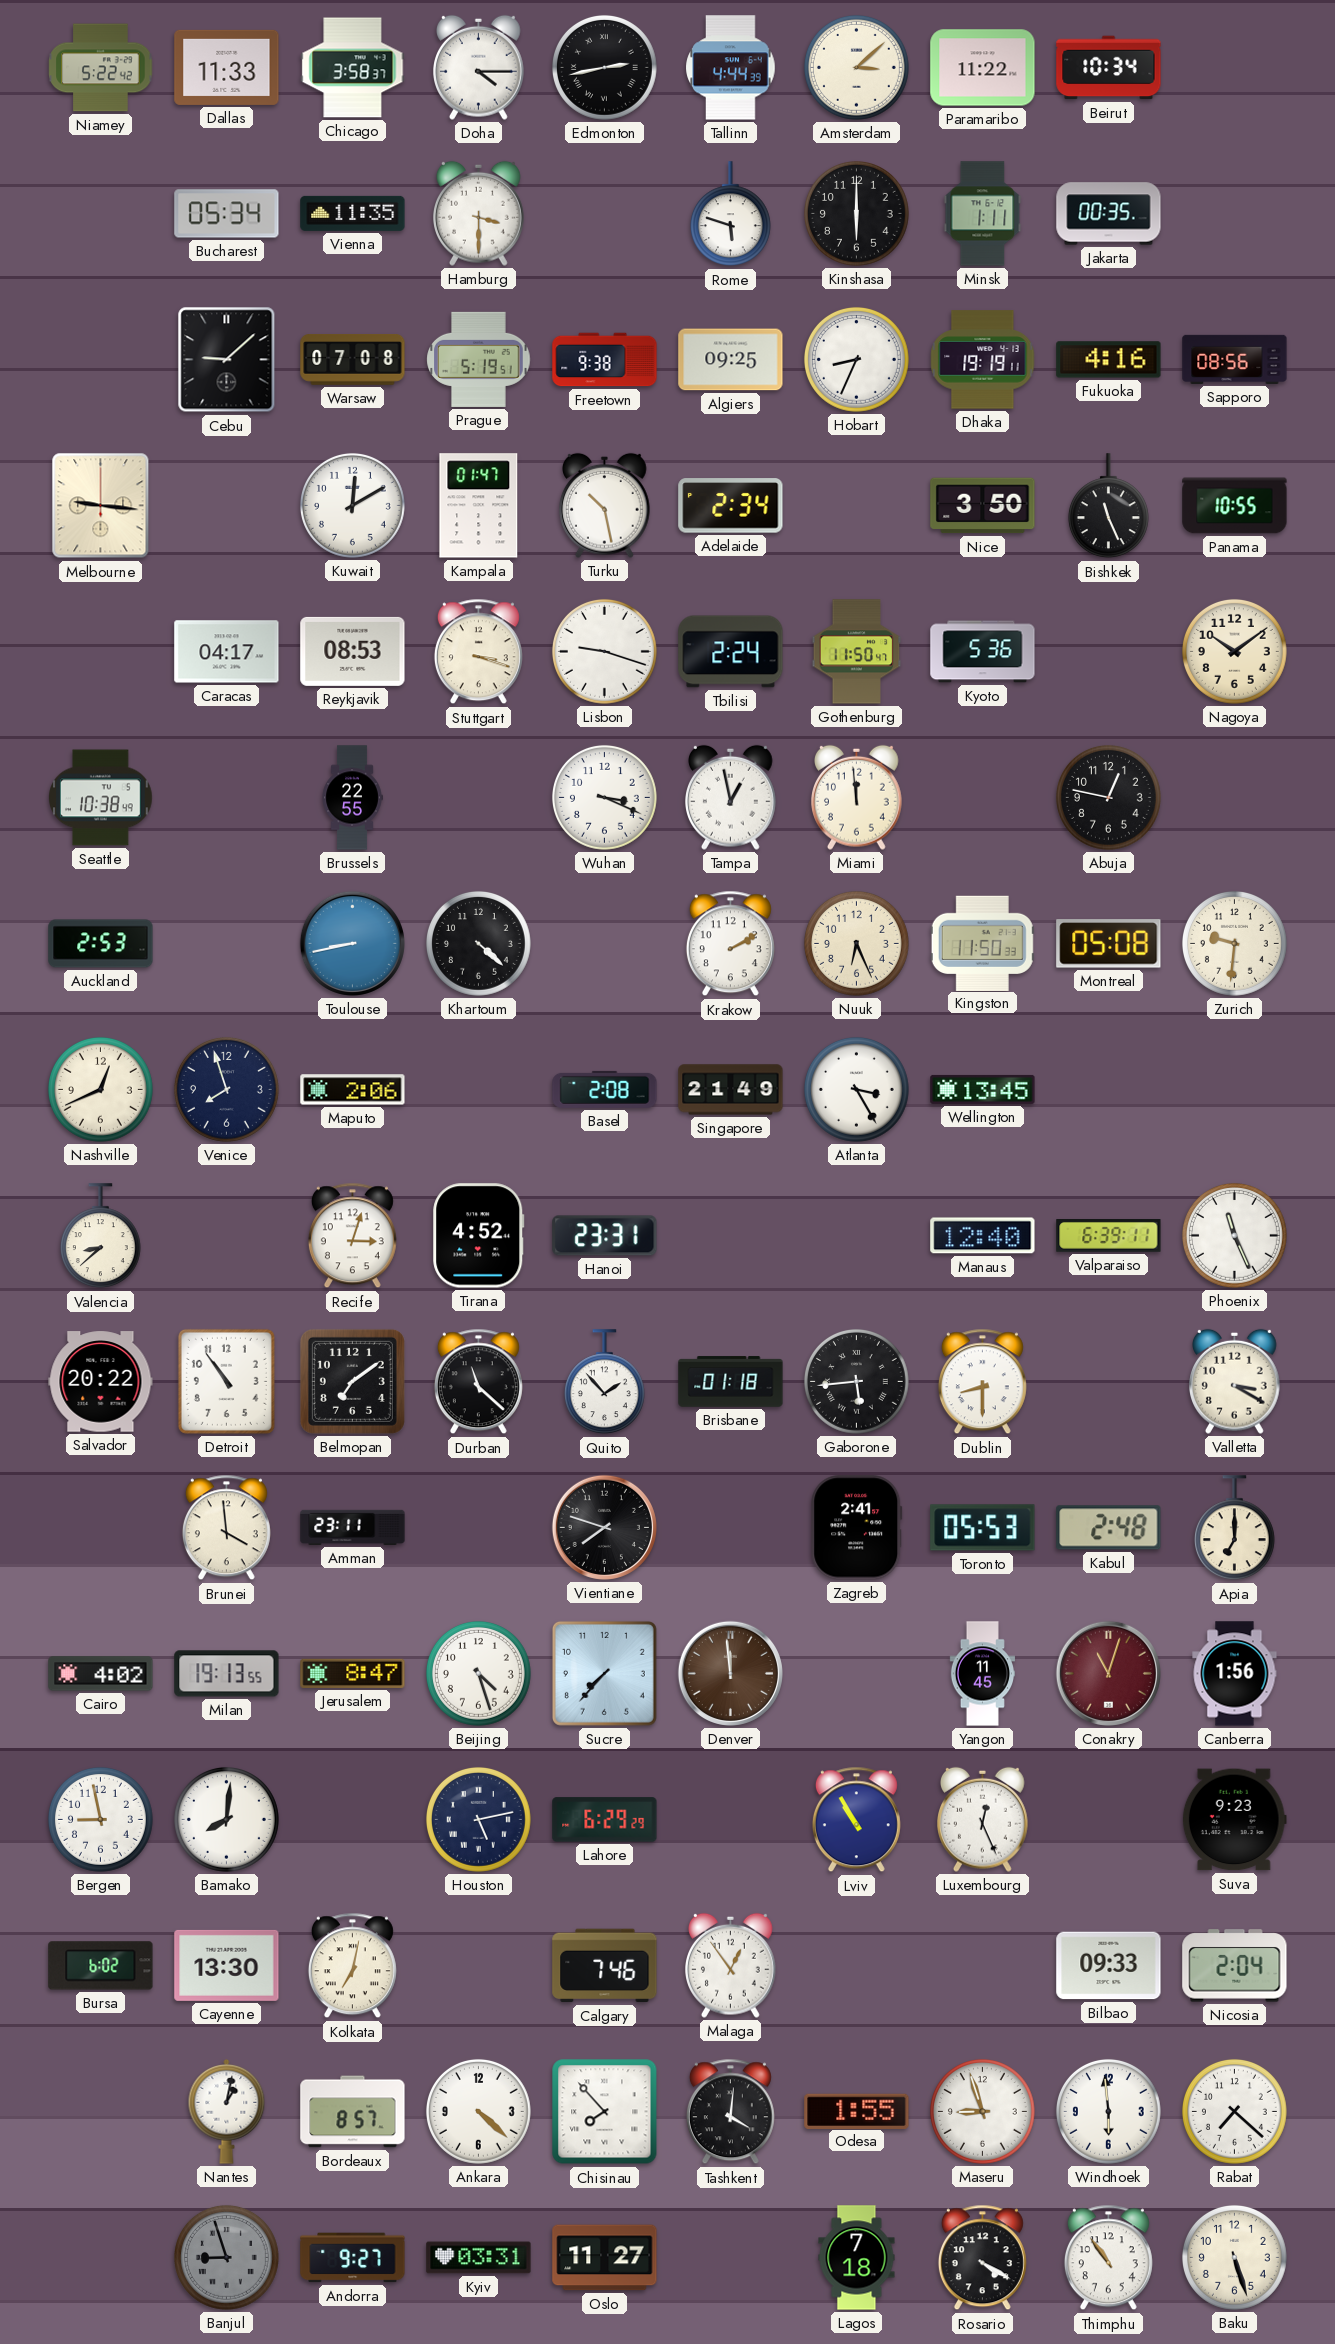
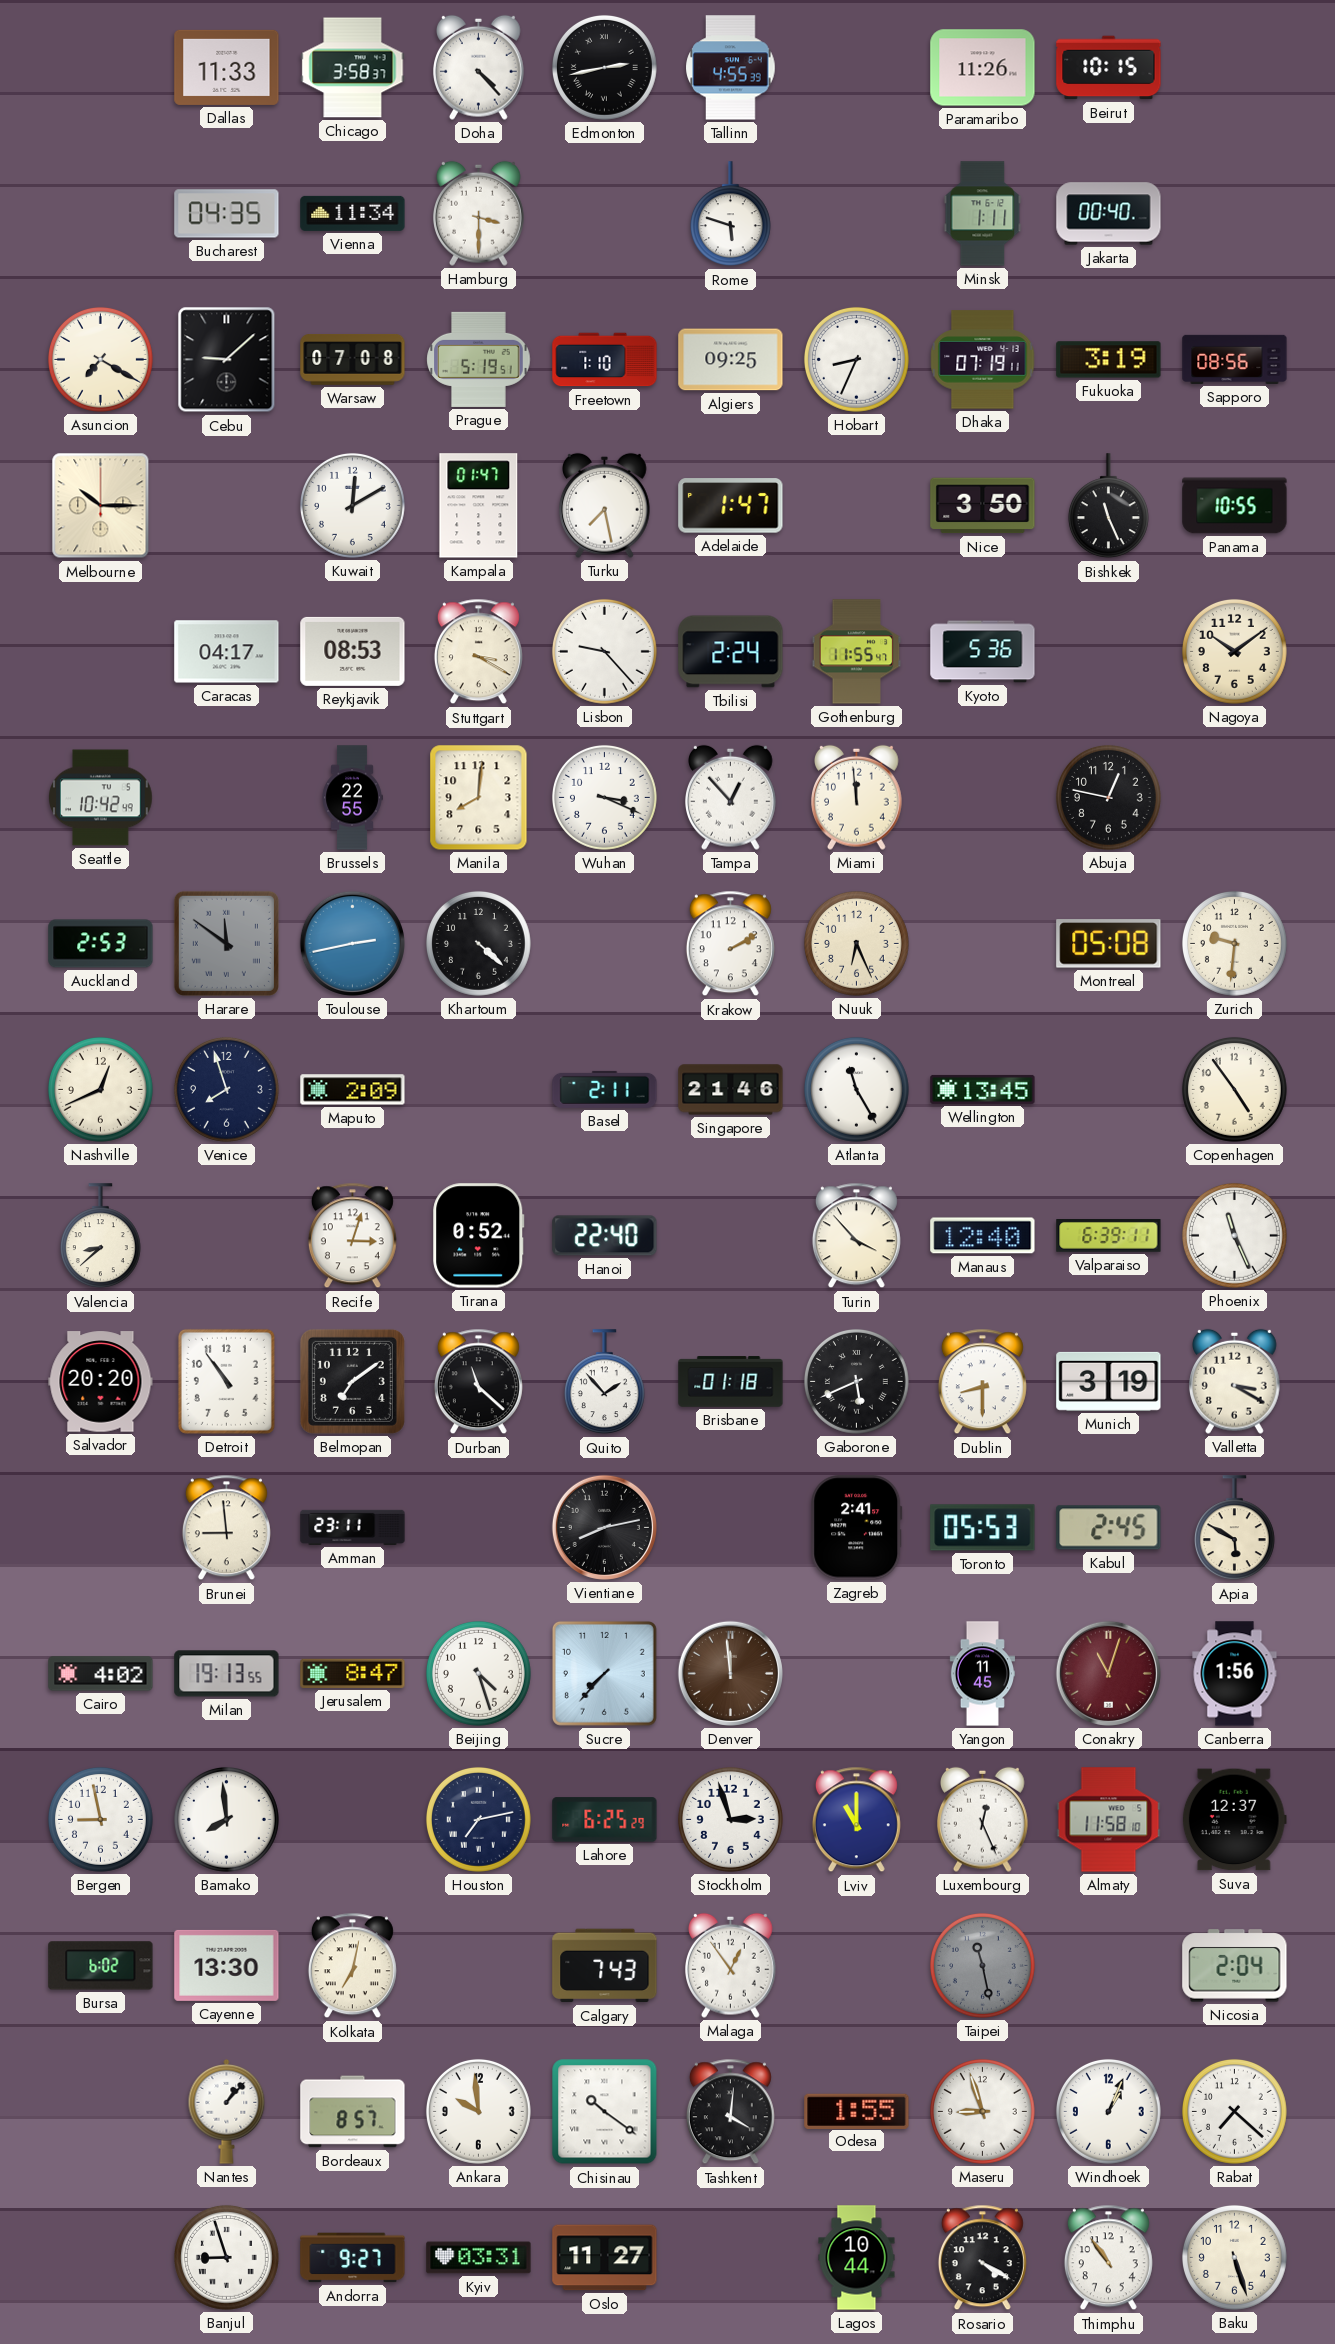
Niamey: 5:22 -> none
Doha: 4:15 -> 4:23
Tallinn: 4:44 -> 4:55
Amsterdam: 3:08 -> none
Paramaribo: 11:22 -> 11:26
Beirut: 10:34 -> 10:15
Bucharest: 05:34 -> 04:35
Vienna: 11:35 -> 11:34
Kinshasa: 6:00 -> none
Jakarta: 00:35 -> 00:40
Asuncion: none -> 7:20
Freetown: 9:38 -> 1:10
Dhaka: 19:19 -> 07:19
Fukuoka: 4:16 -> 3:19
Melbourne: 9:16 -> 10:15
Turku: 10:28 -> 7:28
Adelaide: 2:34 -> 1:47
Stuttgart: 3:18 -> 3:20
Lisbon: 9:18 -> 9:23
Gothenburg: 11:50 -> 11:55
Seattle: 10:38 -> 10:42
Manila: none -> 8:01
Tampa: 12:58 -> 12:53
Harare: none -> 11:51
Toulouse: 8:43 -> 2:43
Kingston: 11:50 -> none
Maputo: 2:06 -> 2:09
Basel: 2:08 -> 2:11
Singapore: 21:49 -> 21:46
Atlanta: 3:25 -> 11:25
Copenhagen: none -> 4:54
Tirana: 4:52 -> 0:52
Hanoi: 23:31 -> 22:40
Turin: none -> 3:53
Salvador: 20:22 -> 20:20
Gaborone: 5:44 -> 5:41
Munich: none -> 3:19
Brunei: 3:59 -> 8:59
Vientiane: 7:48 -> 8:13
Kabul: 2:48 -> 2:45
Apia: 7:00 -> 5:50
Bamako: 8:01 -> 7:59
Houston: 5:13 -> 7:13
Lahore: 6:29 -> 6:25
Stockholm: none -> 2:57
Lviv: 10:55 -> 11:00
Almaty: none -> 11:58
Suva: 9:23 -> 12:37
Calgary: 7:46 -> 7:43
Taipei: none -> 11:28
Bilbao: 09:33 -> none
Nantes: 1:02 -> 1:07
Ankara: 4:22 -> 9:59
Chisinau: 7:53 -> 10:21
Windhoek: 5:59 -> 1:04
Banjul dial: grey -> white
Lagos: 7:18 -> 10:44
